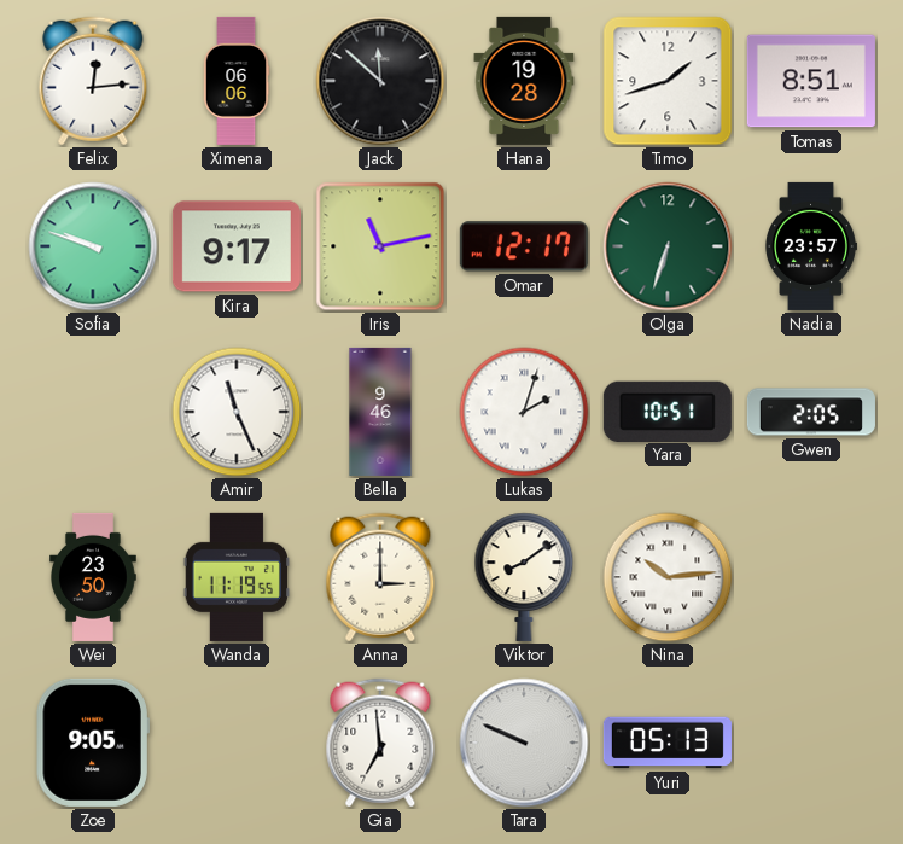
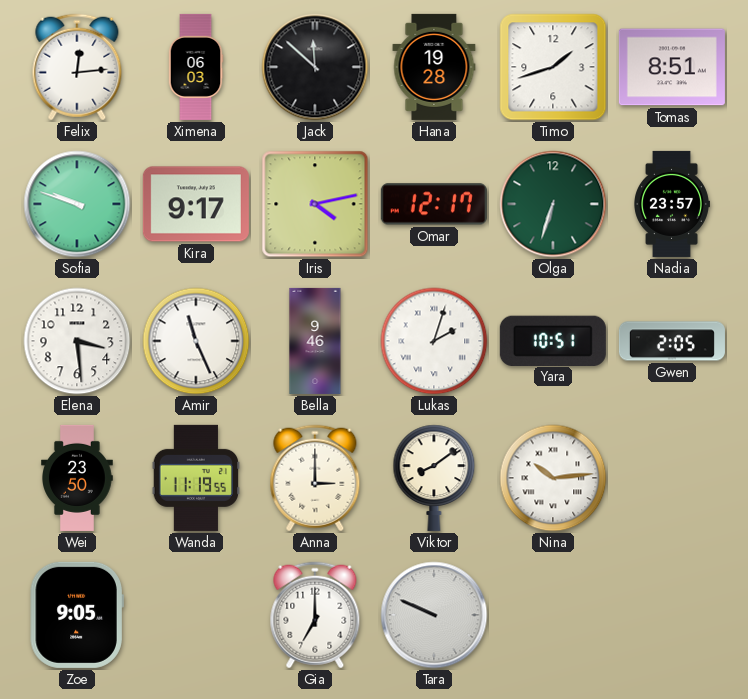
Ximena: 06:06 -> 06:03
Iris: 11:13 -> 4:13
Elena: none -> 3:29
Gia: 6:59 -> 7:00
Yuri: 05:13 -> none
